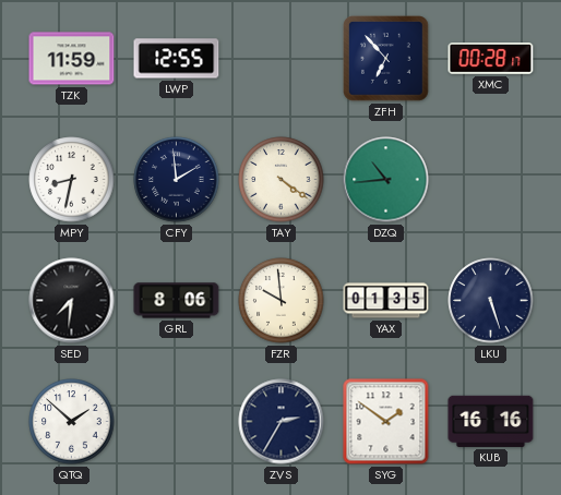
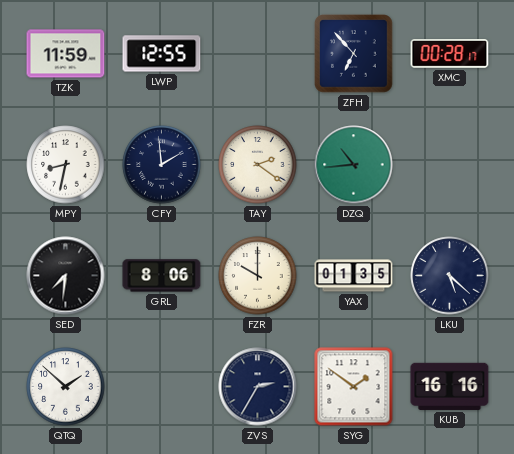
TAY: 4:21 -> 2:21
FZR: 9:59 -> 10:00
LKU: 5:27 -> 5:22
